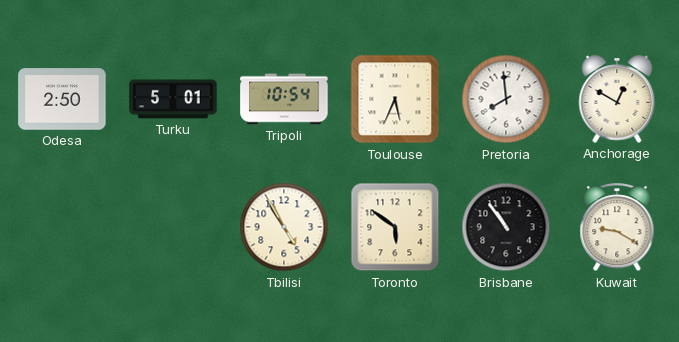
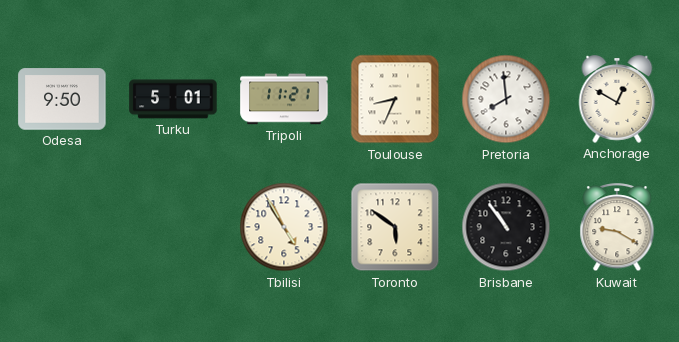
Odesa: 2:50 -> 9:50
Tripoli: 10:54 -> 11:21
Toulouse: 5:34 -> 8:34
